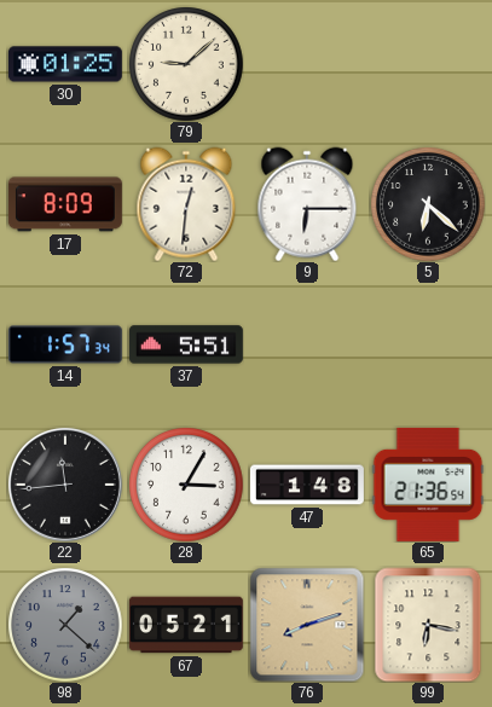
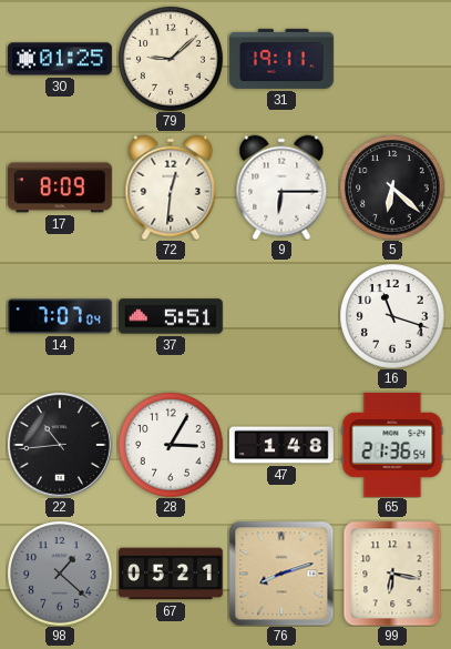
31: none -> 19:11
14: 1:57 -> 7:07
16: none -> 11:18
22: 11:44 -> 10:44
